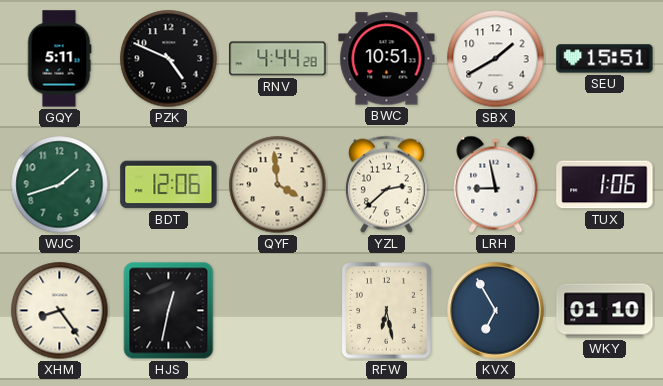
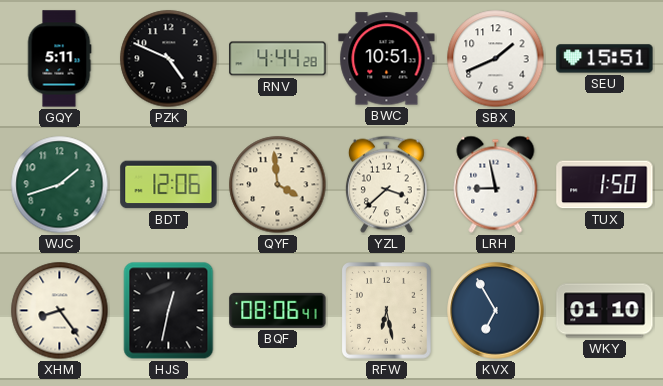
SBX: 1:40 -> 1:41
YZL: 2:38 -> 3:38
TUX: 1:06 -> 1:50
BQF: none -> 08:06
